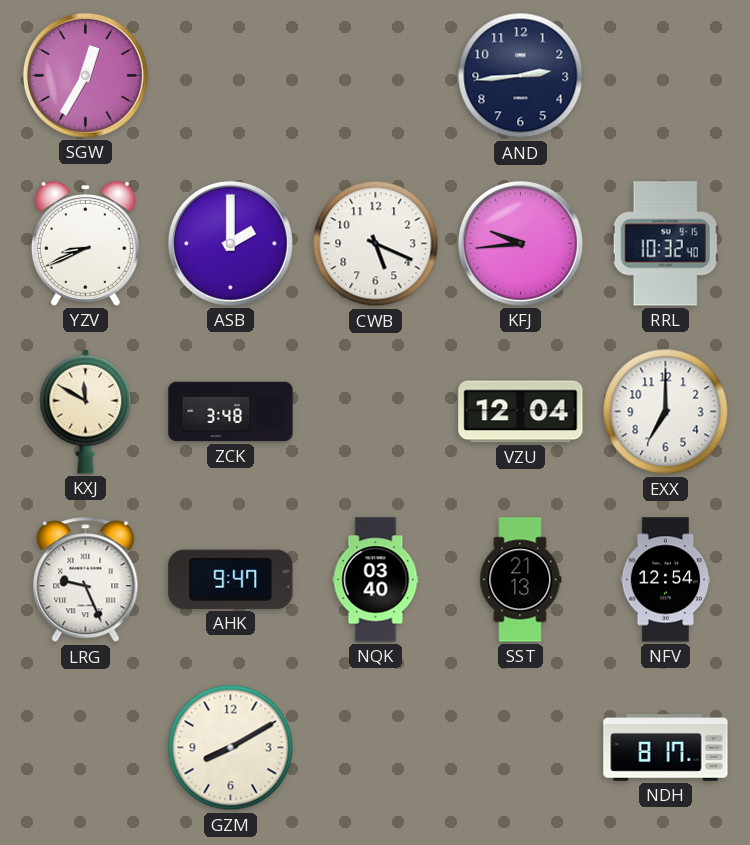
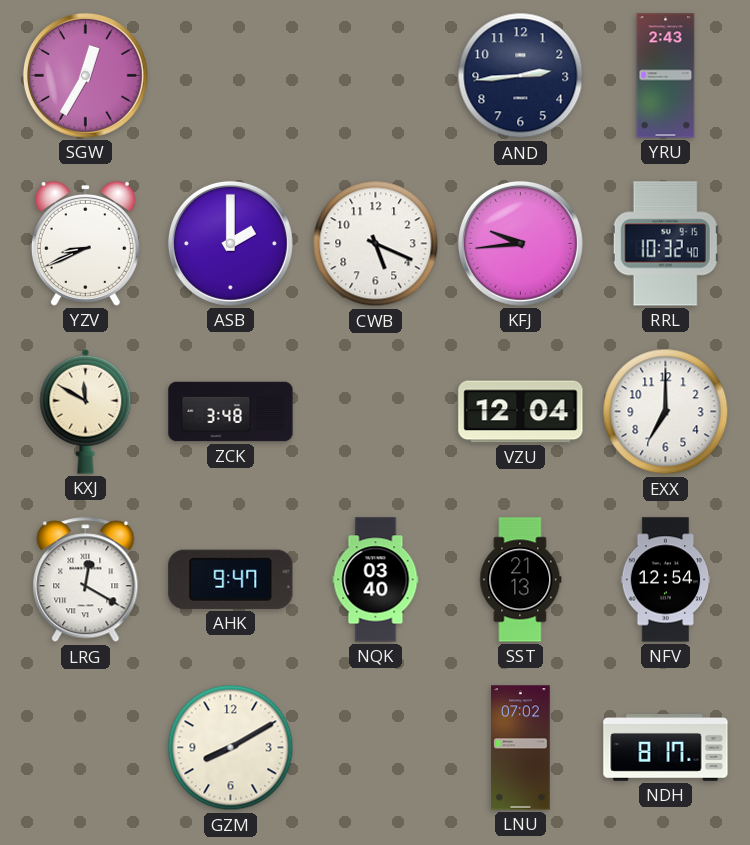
YRU: none -> 2:43
LRG: 9:26 -> 12:20
LNU: none -> 07:02
